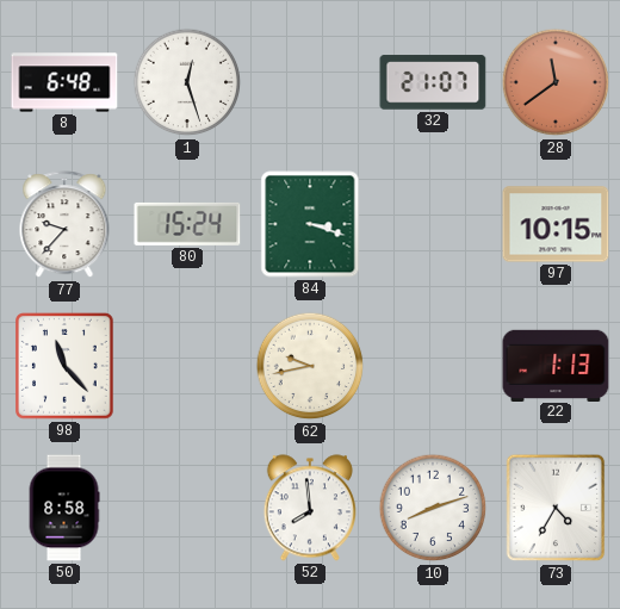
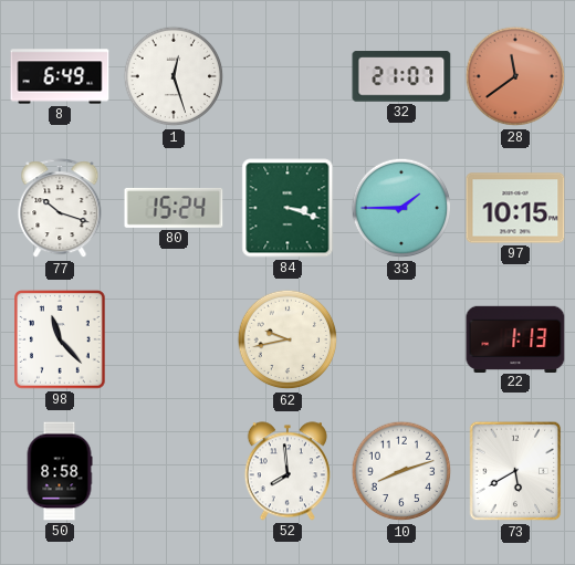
8: 6:48 -> 6:49
77: 9:37 -> 10:18
33: none -> 1:45
73: 4:35 -> 5:40
